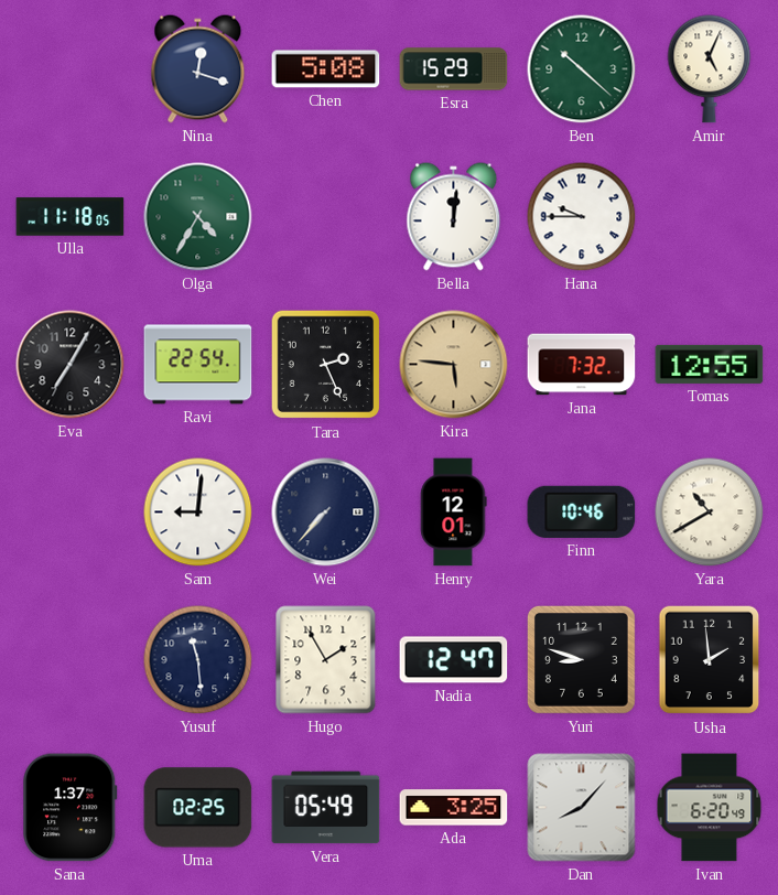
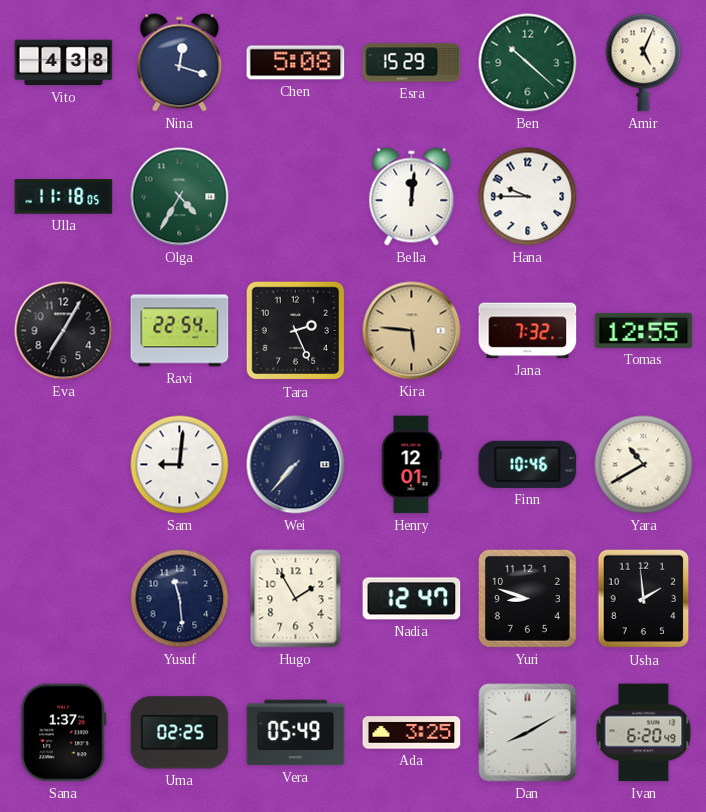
Vito: none -> 4:38
Dan: 8:07 -> 8:10
